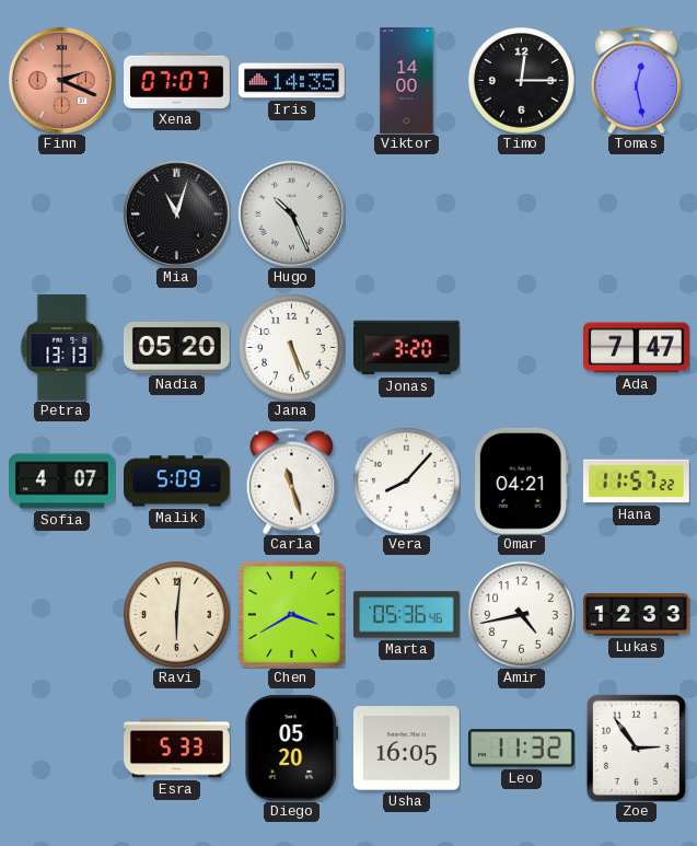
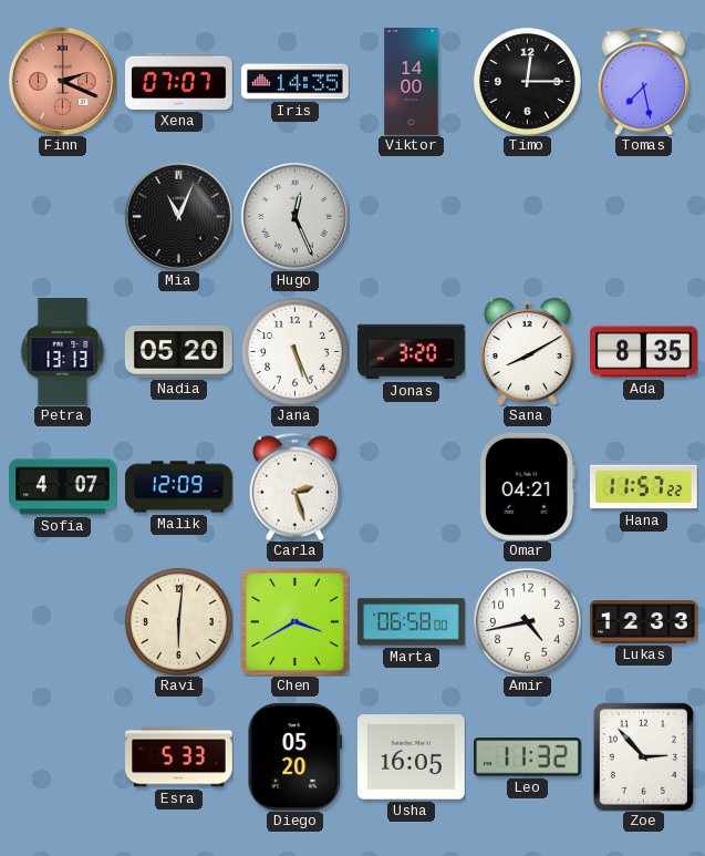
Tomas: 12:28 -> 7:28
Mia: 11:03 -> 11:04
Hugo: 10:26 -> 12:26
Sana: none -> 8:10
Ada: 7:47 -> 8:35
Malik: 5:09 -> 12:09
Carla: 11:27 -> 2:27
Vera: 8:07 -> none
Marta: 05:36 -> 06:58
Zoe: 2:54 -> 2:53
